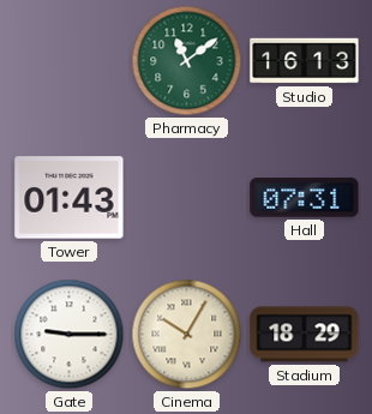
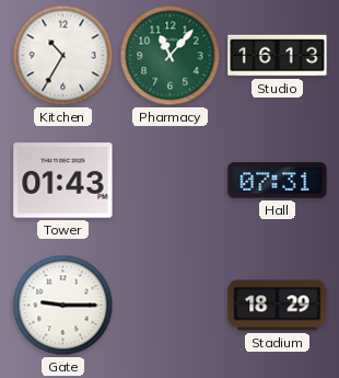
Kitchen: none -> 10:35
Pharmacy: 11:09 -> 11:07
Cinema: 10:05 -> none
